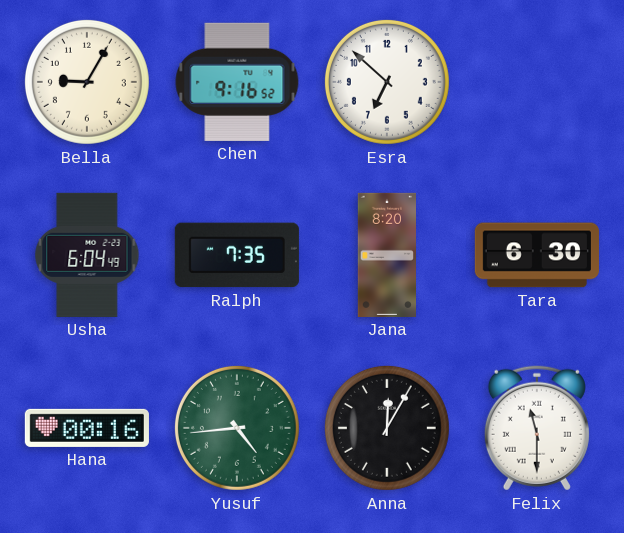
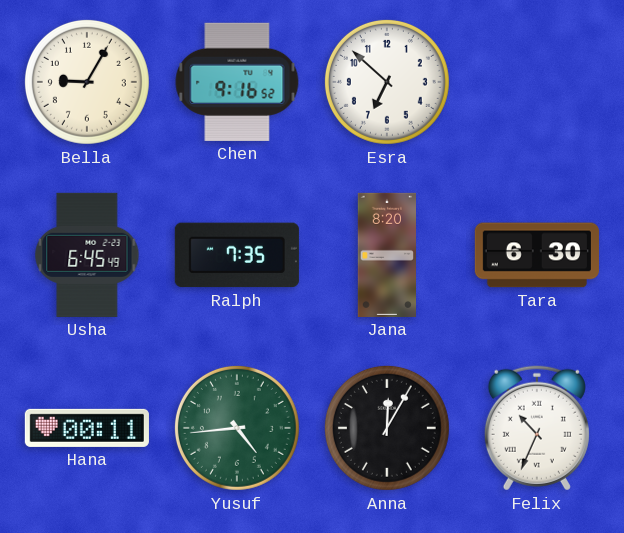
Usha: 6:04 -> 6:45
Hana: 00:16 -> 00:11
Felix: 11:30 -> 10:34
